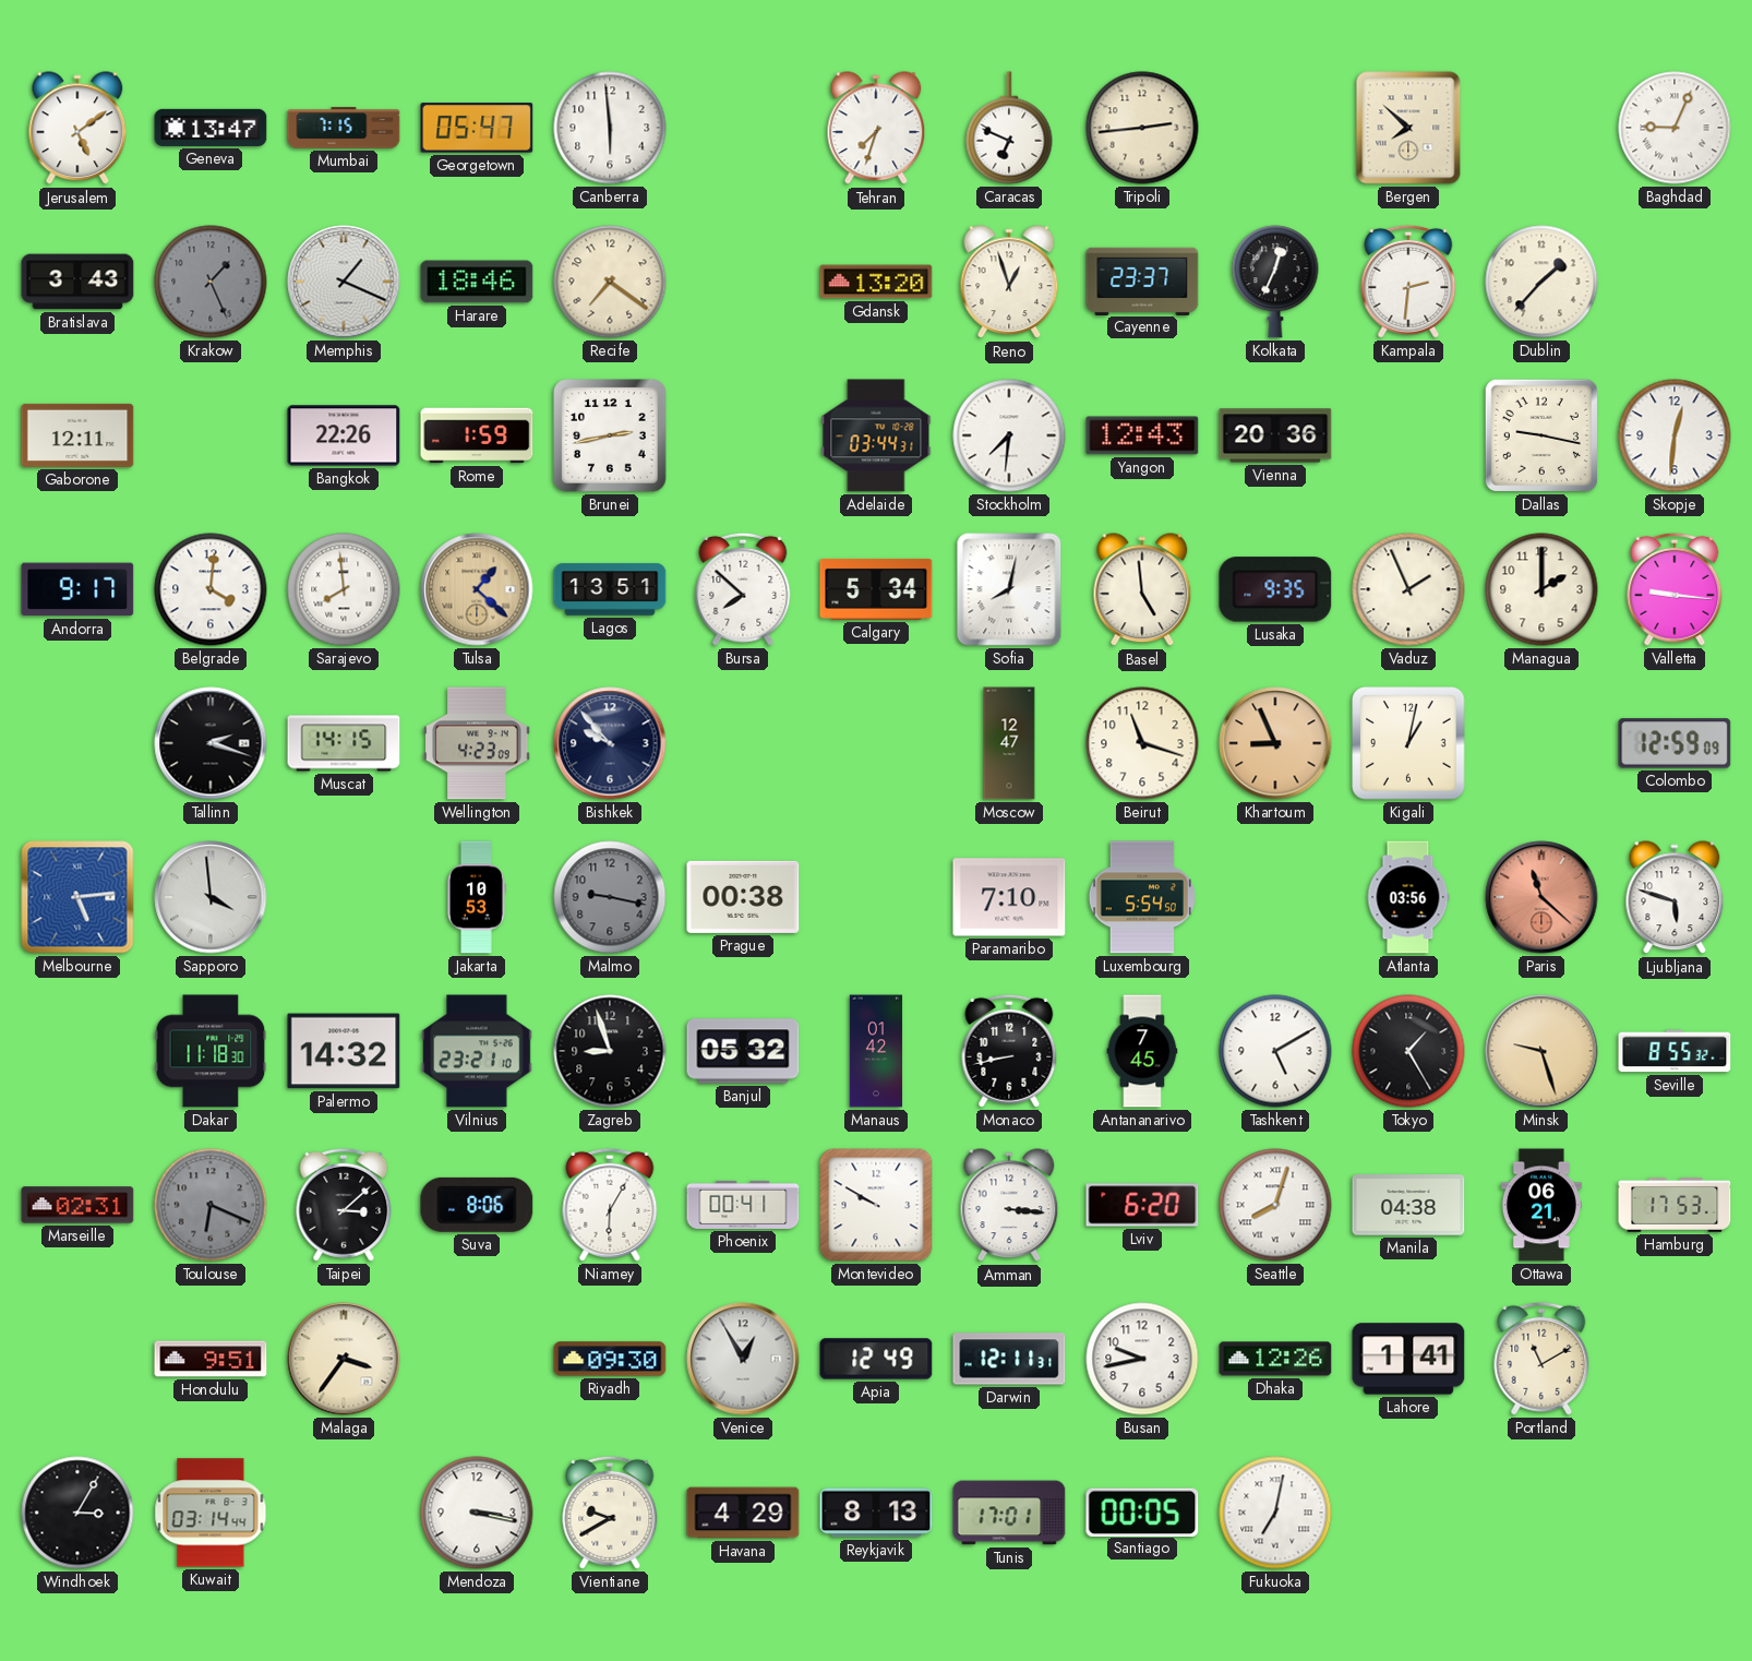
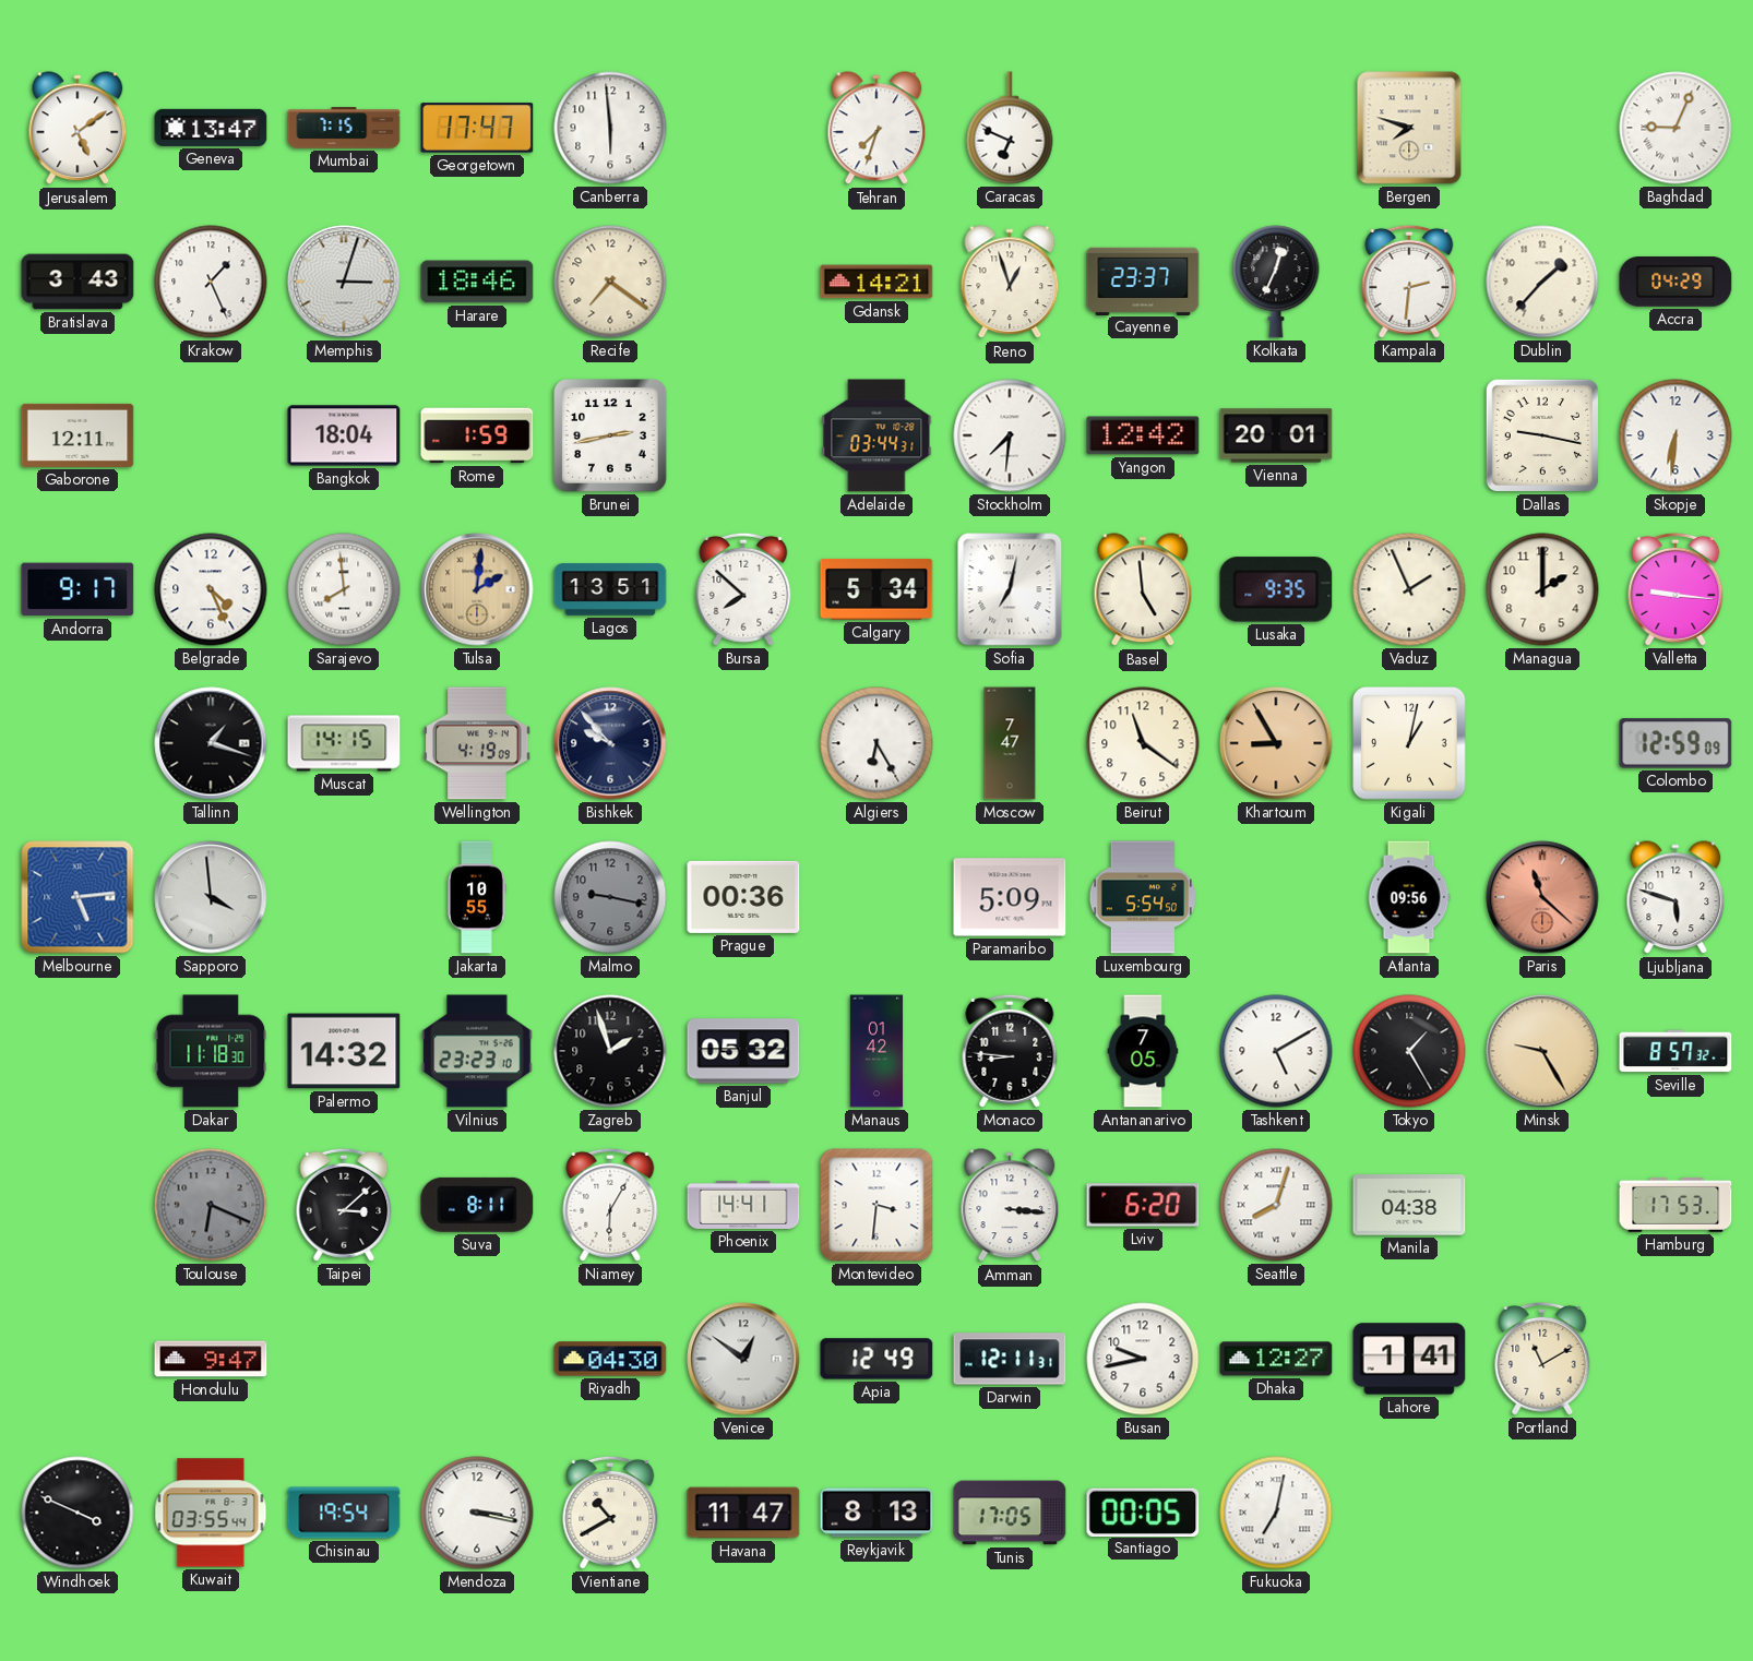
Georgetown: 05:47 -> 17:47
Tripoli: 2:44 -> none
Bergen: 7:52 -> 7:48
Krakow dial: grey -> white
Memphis: 1:19 -> 3:03
Gdansk: 13:20 -> 14:21
Accra: none -> 04:29
Bangkok: 22:26 -> 18:04
Yangon: 12:43 -> 12:42
Vienna: 20:36 -> 20:01
Skopje: 12:31 -> 6:31
Belgrade: 4:01 -> 4:26
Tulsa: 1:22 -> 2:01
Sofia: 8:02 -> 7:02
Tallinn: 2:18 -> 1:18
Wellington: 4:23 -> 4:19
Algiers: none -> 6:25
Moscow: 12:47 -> 7:47
Beirut: 11:18 -> 11:21
Khartoum: 8:56 -> 8:55
Jakarta: 10:53 -> 10:55
Prague: 00:38 -> 00:36
Paramaribo: 7:10 -> 5:09
Atlanta: 03:56 -> 09:56
Vilnius: 23:21 -> 23:23
Zagreb: 8:57 -> 1:57
Monaco: 8:43 -> 8:46
Antananarivo: 7:45 -> 7:05
Minsk: 9:27 -> 9:25
Seville: 8:55 -> 8:57
Marseille: 02:31 -> none
Suva: 8:06 -> 8:11
Phoenix: 00:41 -> 14:41
Montevideo: 9:50 -> 3:31
Ottawa: 06:21 -> none
Honolulu: 9:51 -> 9:47
Malaga: 3:36 -> none
Riyadh: 09:30 -> 04:30
Venice: 12:55 -> 12:51
Dhaka: 12:26 -> 12:27
Windhoek: 3:05 -> 3:49
Kuwait: 03:14 -> 03:55
Chisinau: none -> 19:54
Vientiane: 9:40 -> 10:40
Havana: 4:29 -> 11:47
Tunis: 17:01 -> 17:05
